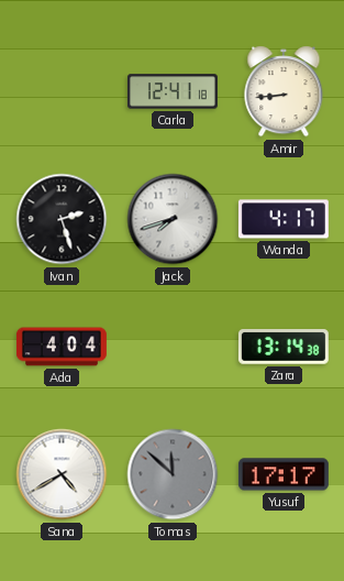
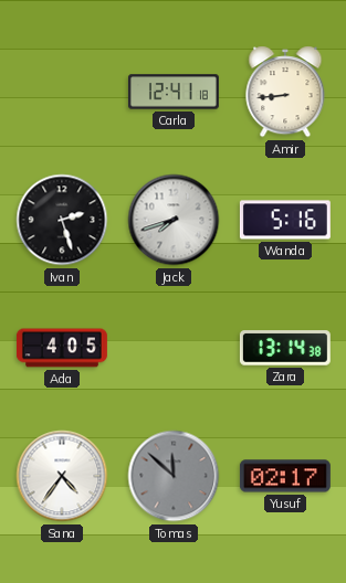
Wanda: 4:17 -> 5:16
Ada: 4:04 -> 4:05
Sana: 4:40 -> 4:36
Yusuf: 17:17 -> 02:17
